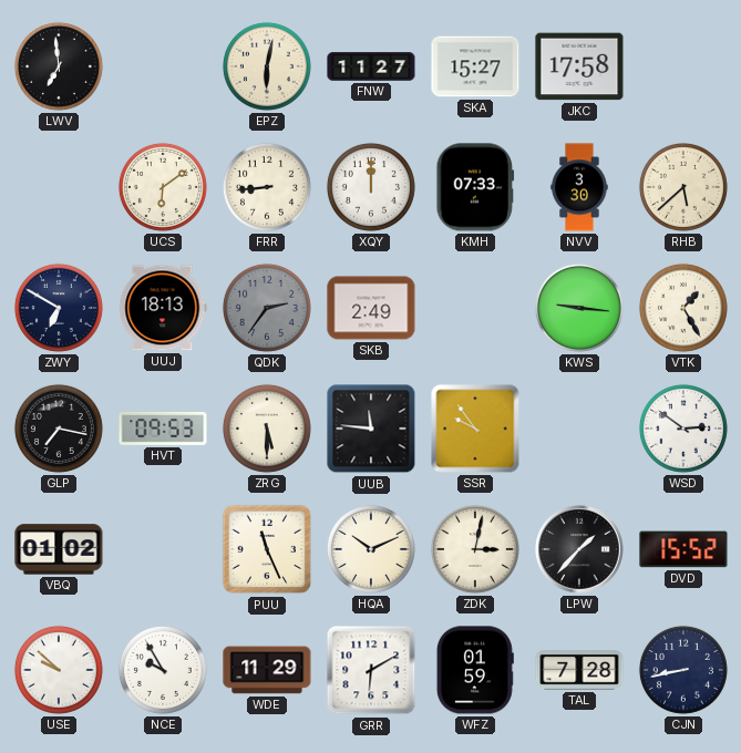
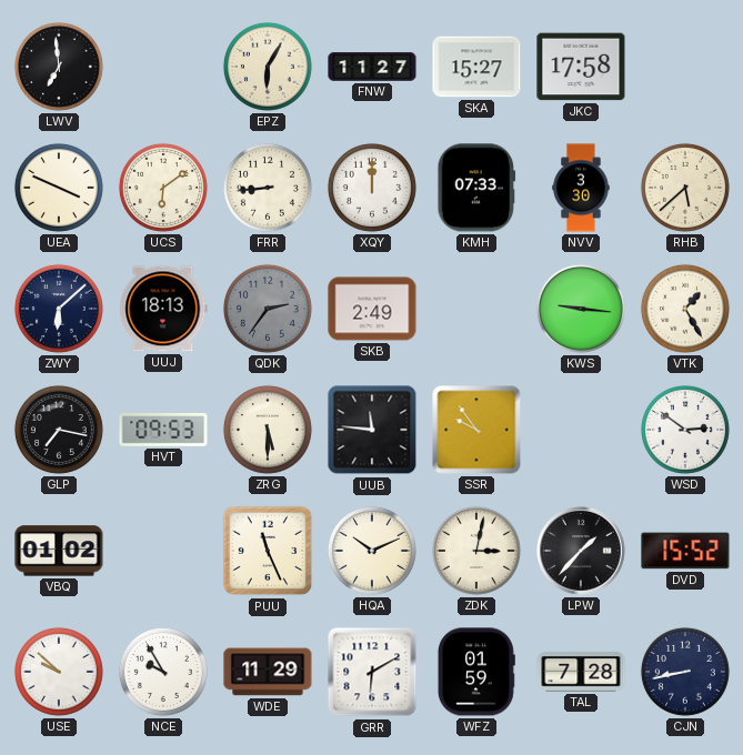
EPZ: 6:02 -> 6:05
UEA: none -> 3:49
ZWY: 6:50 -> 6:08
